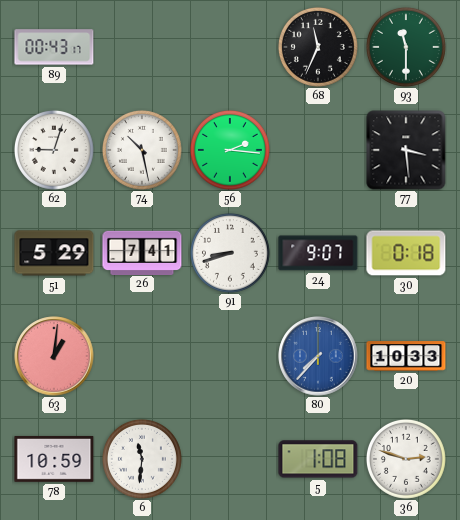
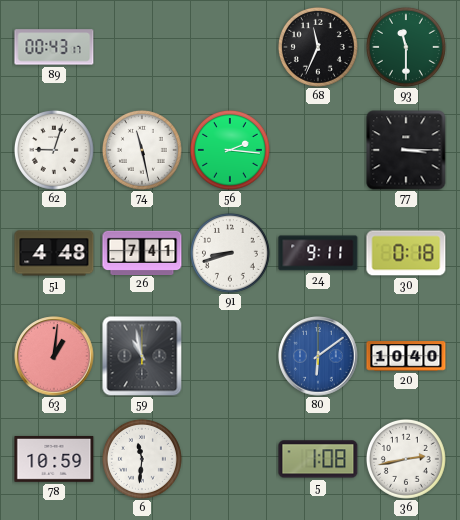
74: 10:28 -> 11:28
77: 3:29 -> 3:15
51: 5:29 -> 4:48
24: 9:07 -> 9:11
59: none -> 10:58
80: 7:37 -> 6:09
20: 10:33 -> 10:40
36: 2:48 -> 2:43
